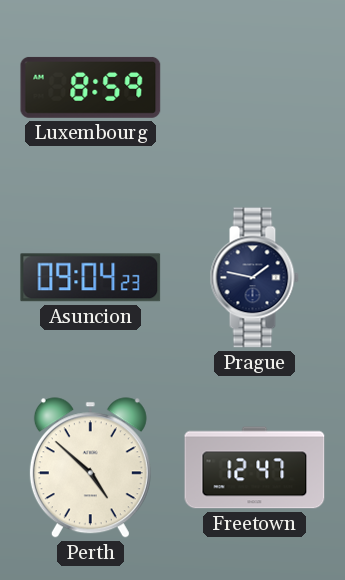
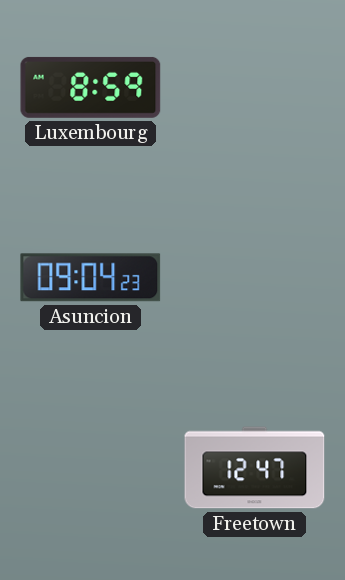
Prague: 1:47 -> none
Perth: 4:52 -> none
